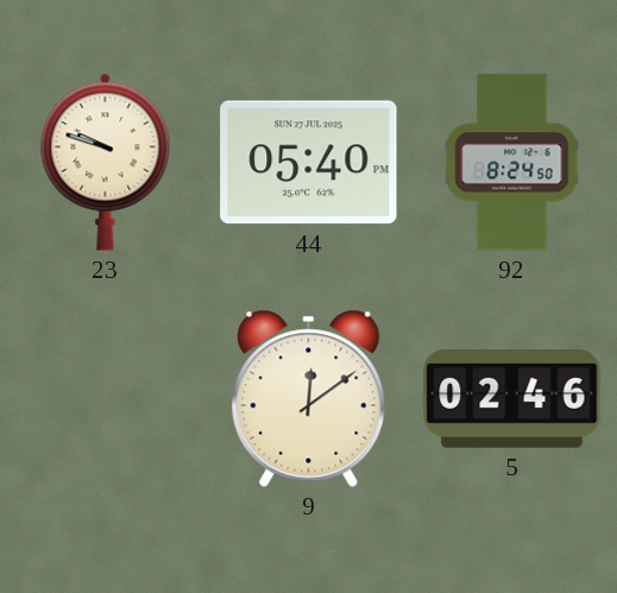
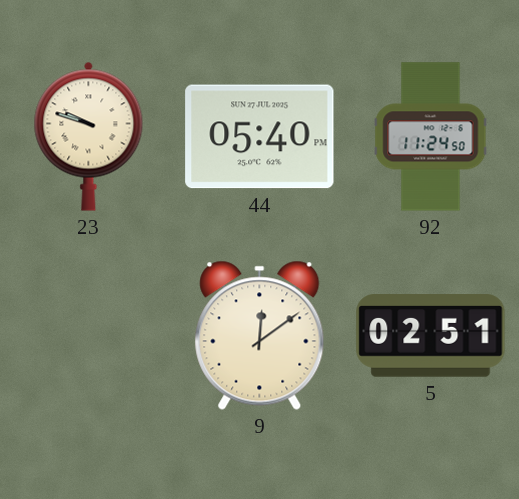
92: 8:24 -> 11:24
5: 02:46 -> 02:51
